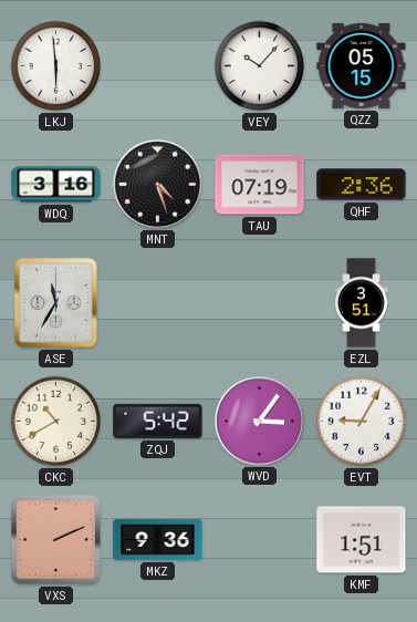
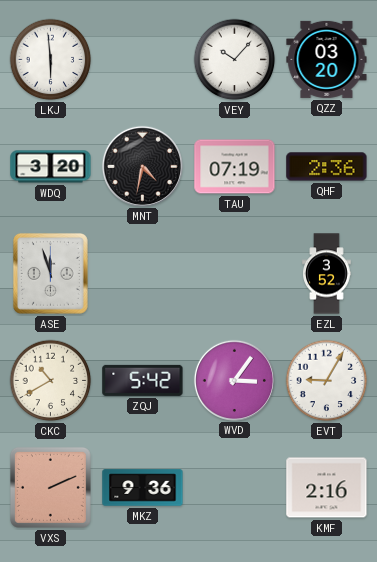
QZZ: 05:15 -> 03:20
WDQ: 3:16 -> 3:20
MNT: 4:27 -> 4:32
ASE: 11:35 -> 11:57
EZL: 3:51 -> 3:52
KMF: 1:51 -> 2:16
